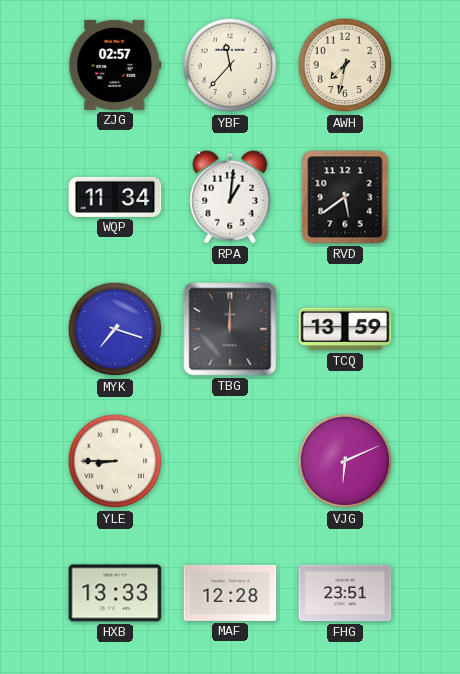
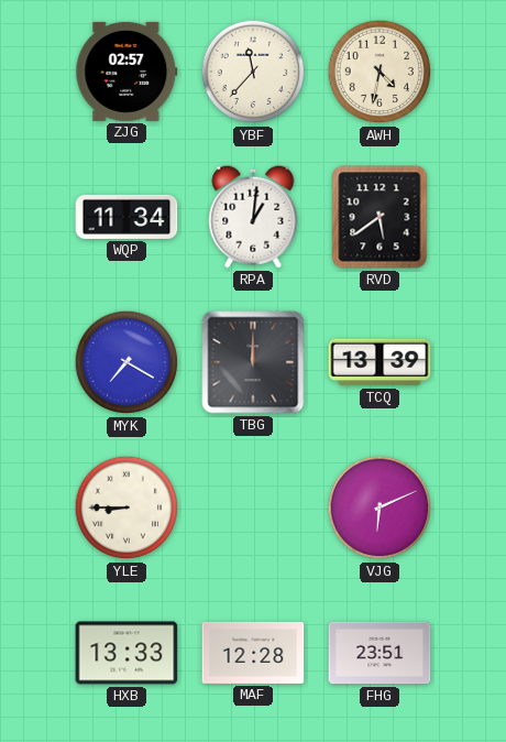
AWH: 7:32 -> 4:32
MYK: 7:18 -> 7:20
TCQ: 13:59 -> 13:39
